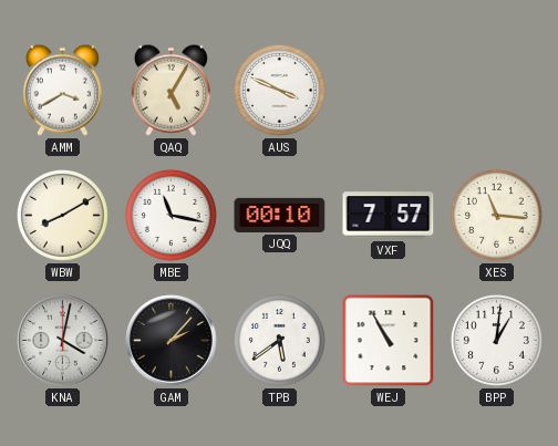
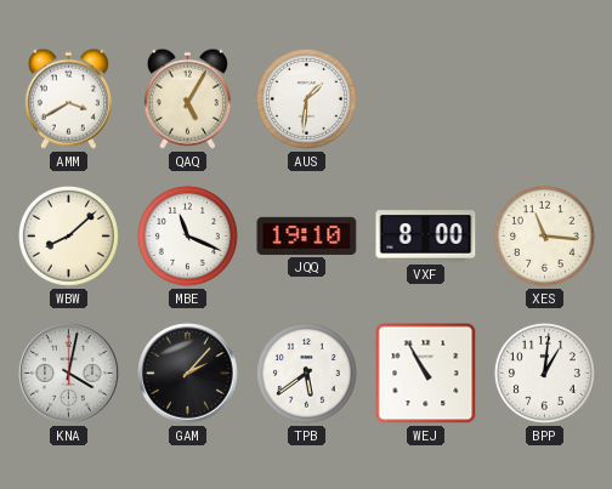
AUS: 3:49 -> 1:31
WBW: 8:10 -> 8:08
MBE: 11:17 -> 11:19
JQQ: 00:10 -> 19:10
VXF: 7:57 -> 8:00
